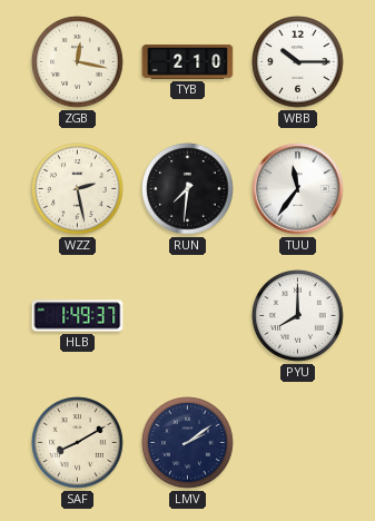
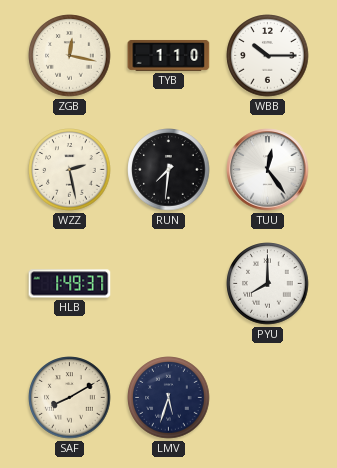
TYB: 2:10 -> 1:10
TUU: 11:36 -> 12:24
LMV: 2:09 -> 5:33
